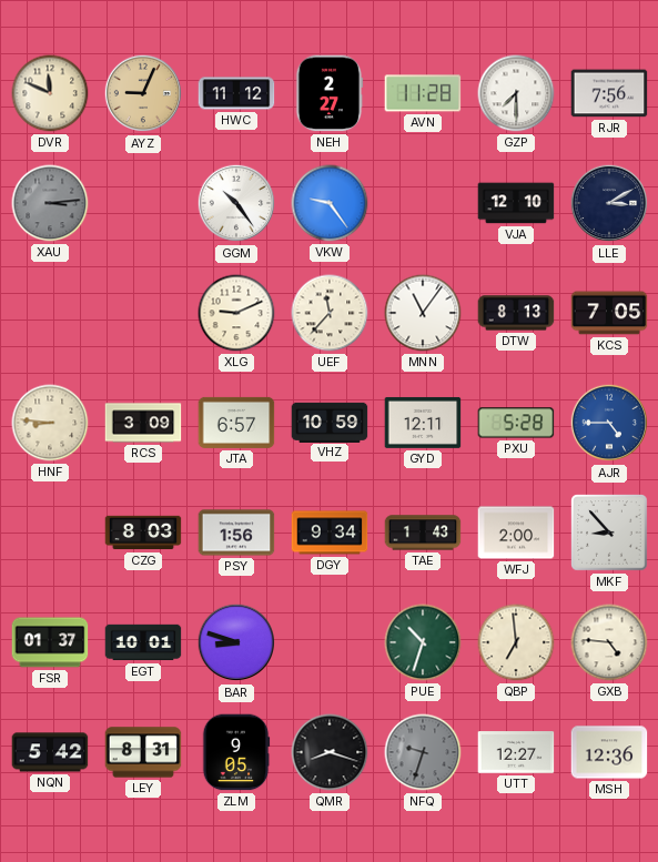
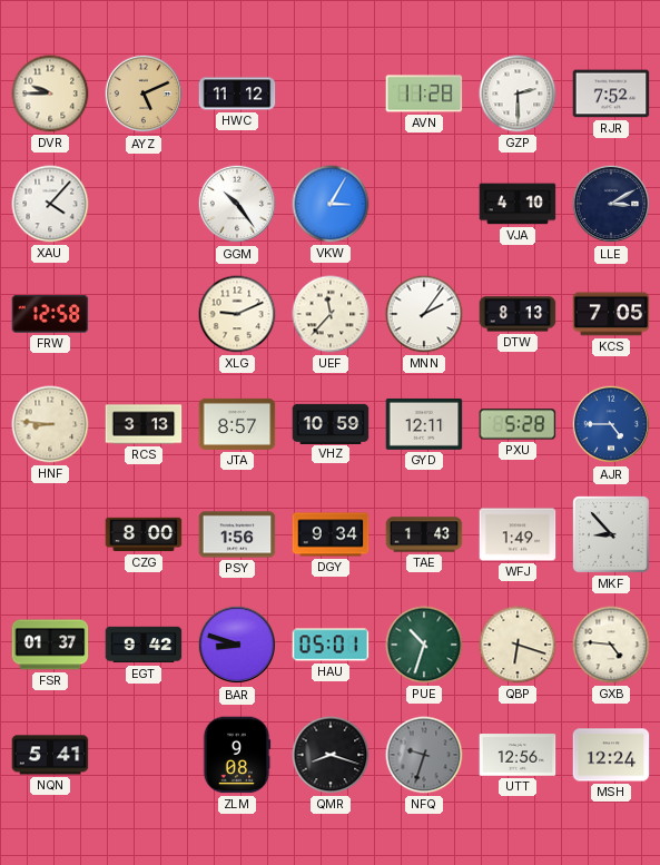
DVR: 11:49 -> 9:45
AYZ: 9:04 -> 5:11
NEH: 2:27 -> none
GZP: 7:30 -> 2:30
RJR: 7:56 -> 7:52
XAU: 3:14 -> 4:07
XAU dial: grey -> white
VKW: 9:24 -> 3:05
VJA: 12:10 -> 4:10
FRW: none -> 12:58
MNN: 11:06 -> 2:06
RCS: 3:09 -> 3:13
JTA: 6:57 -> 8:57
CZG: 8:03 -> 8:00
WFJ: 2:00 -> 1:49
EGT: 10:01 -> 9:42
HAU: none -> 05:01
QBP: 6:59 -> 6:18
NQN: 5:42 -> 5:41
LEY: 8:31 -> none
ZLM: 9:05 -> 9:08
UTT: 12:27 -> 12:56
MSH: 12:36 -> 12:24
